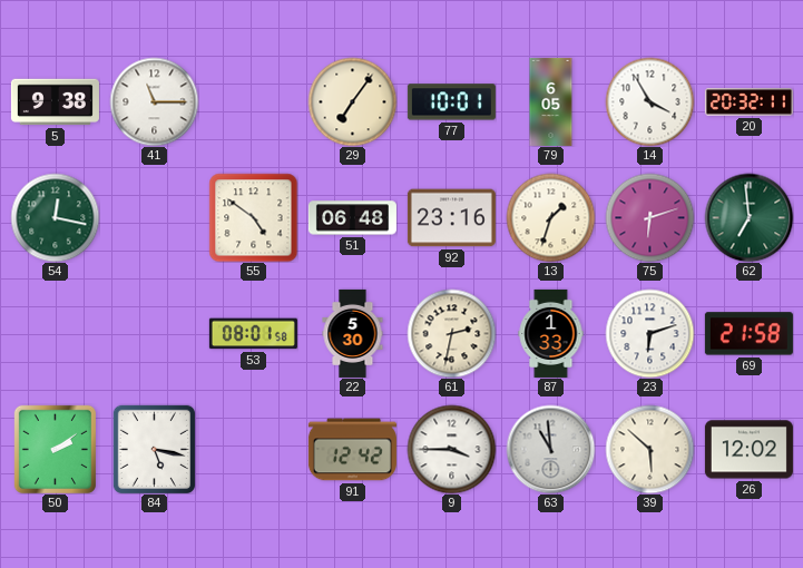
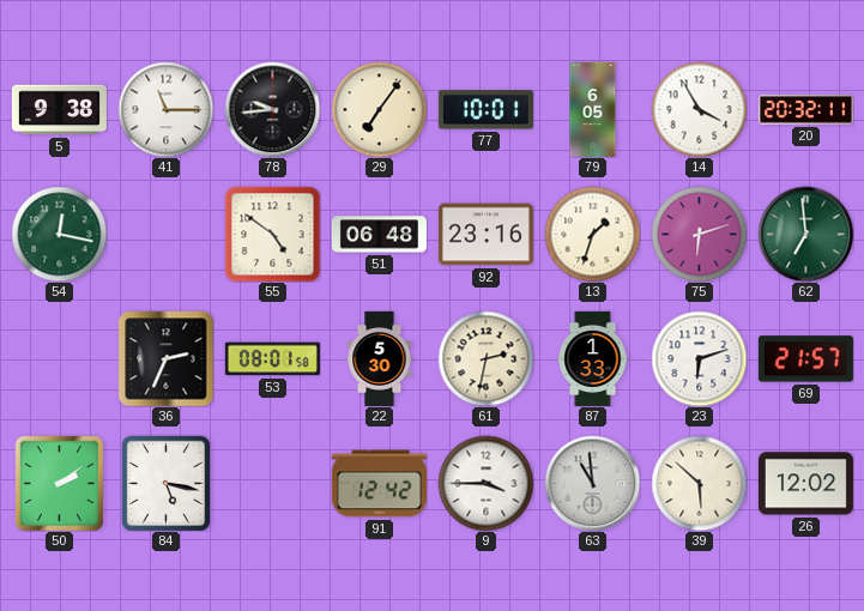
78: none -> 9:44
36: none -> 2:34
69: 21:58 -> 21:57
